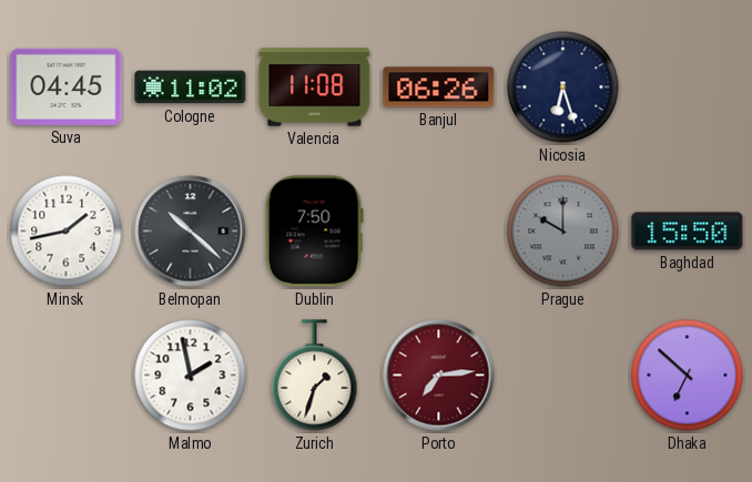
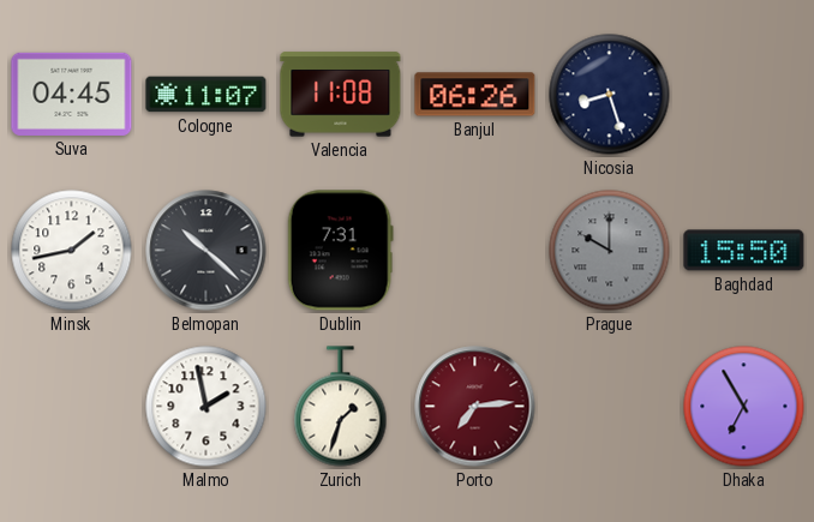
Cologne: 11:02 -> 11:07
Nicosia: 6:27 -> 8:27
Dublin: 7:50 -> 7:31
Dhaka: 6:52 -> 6:55
